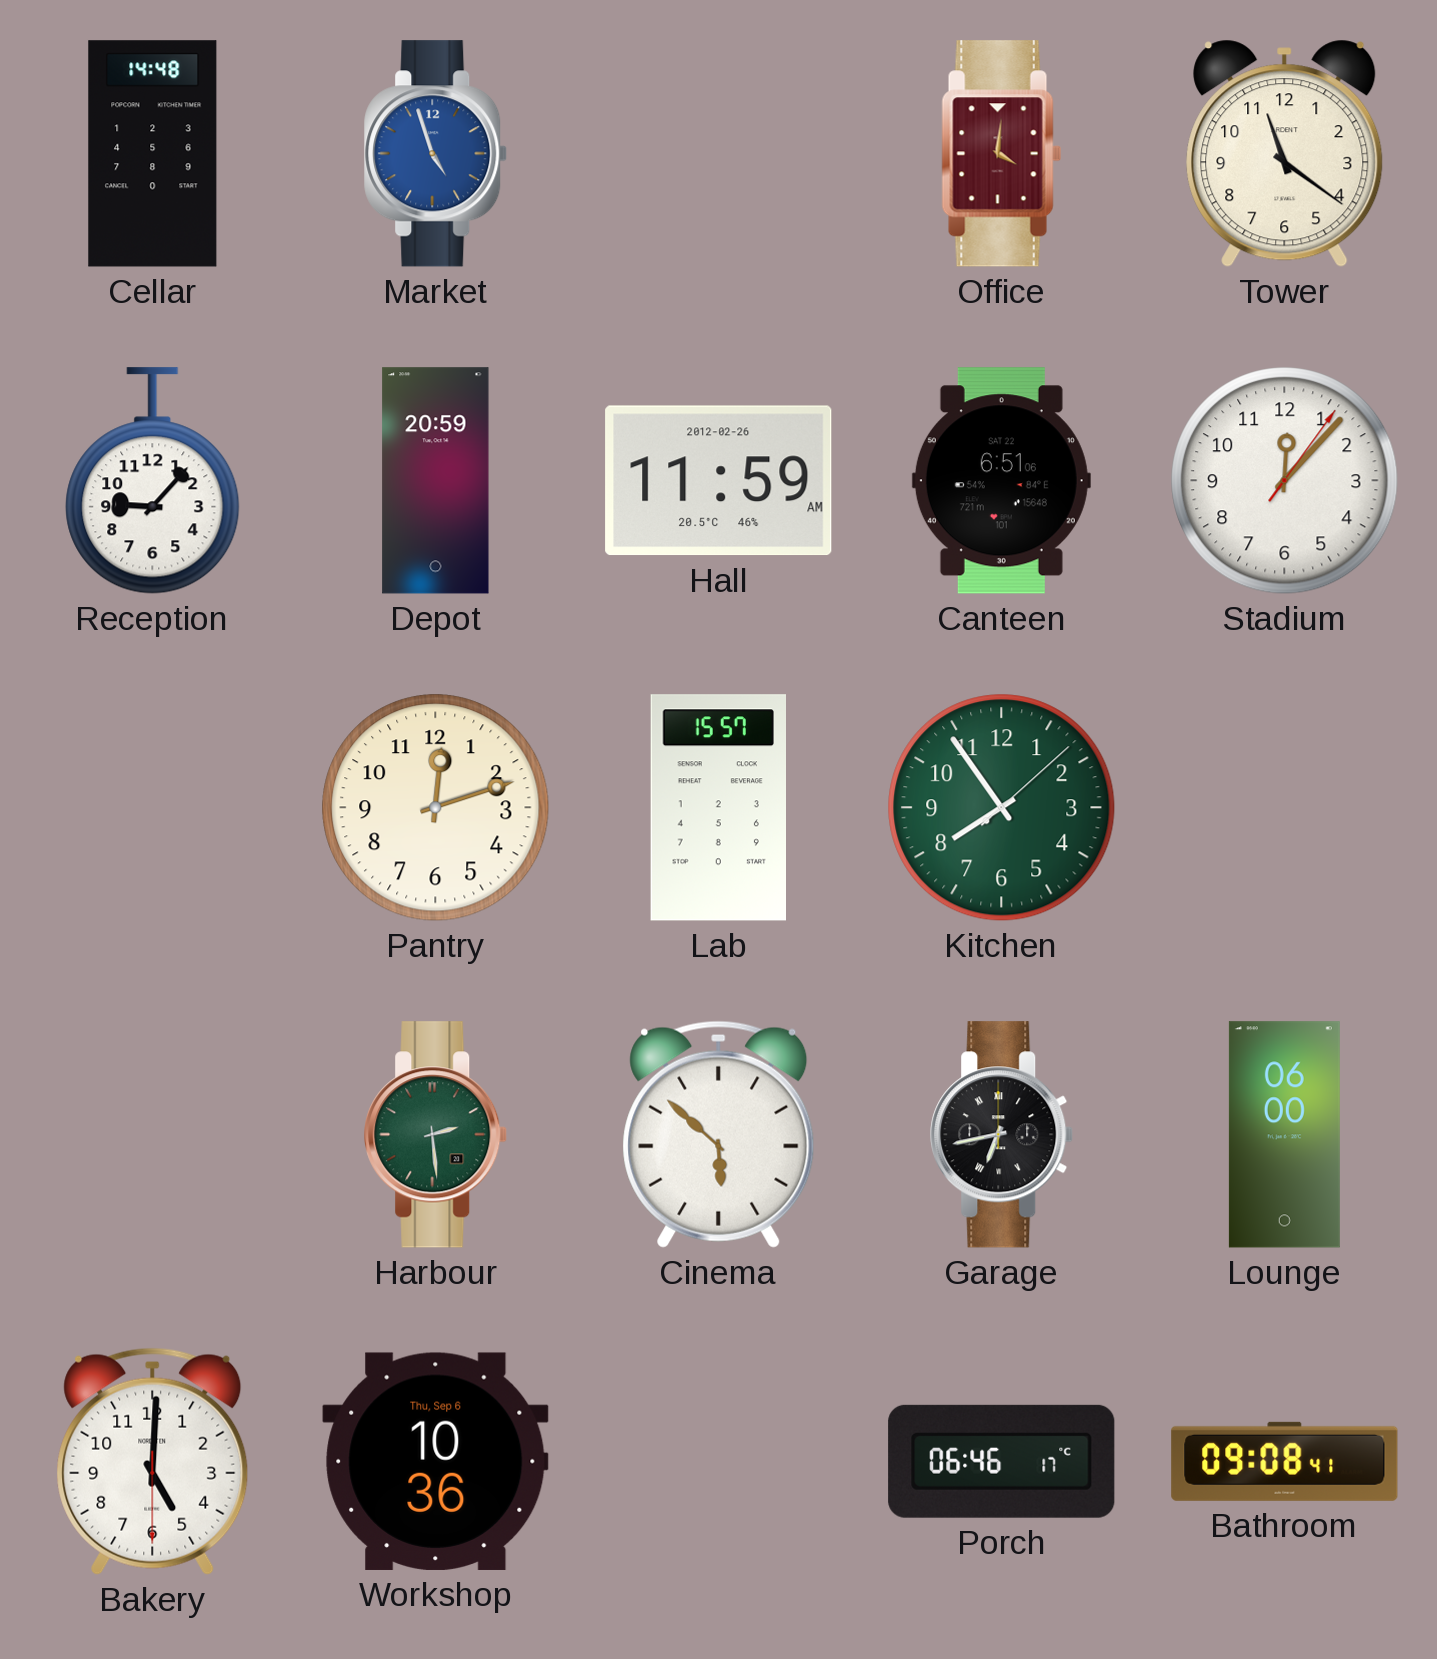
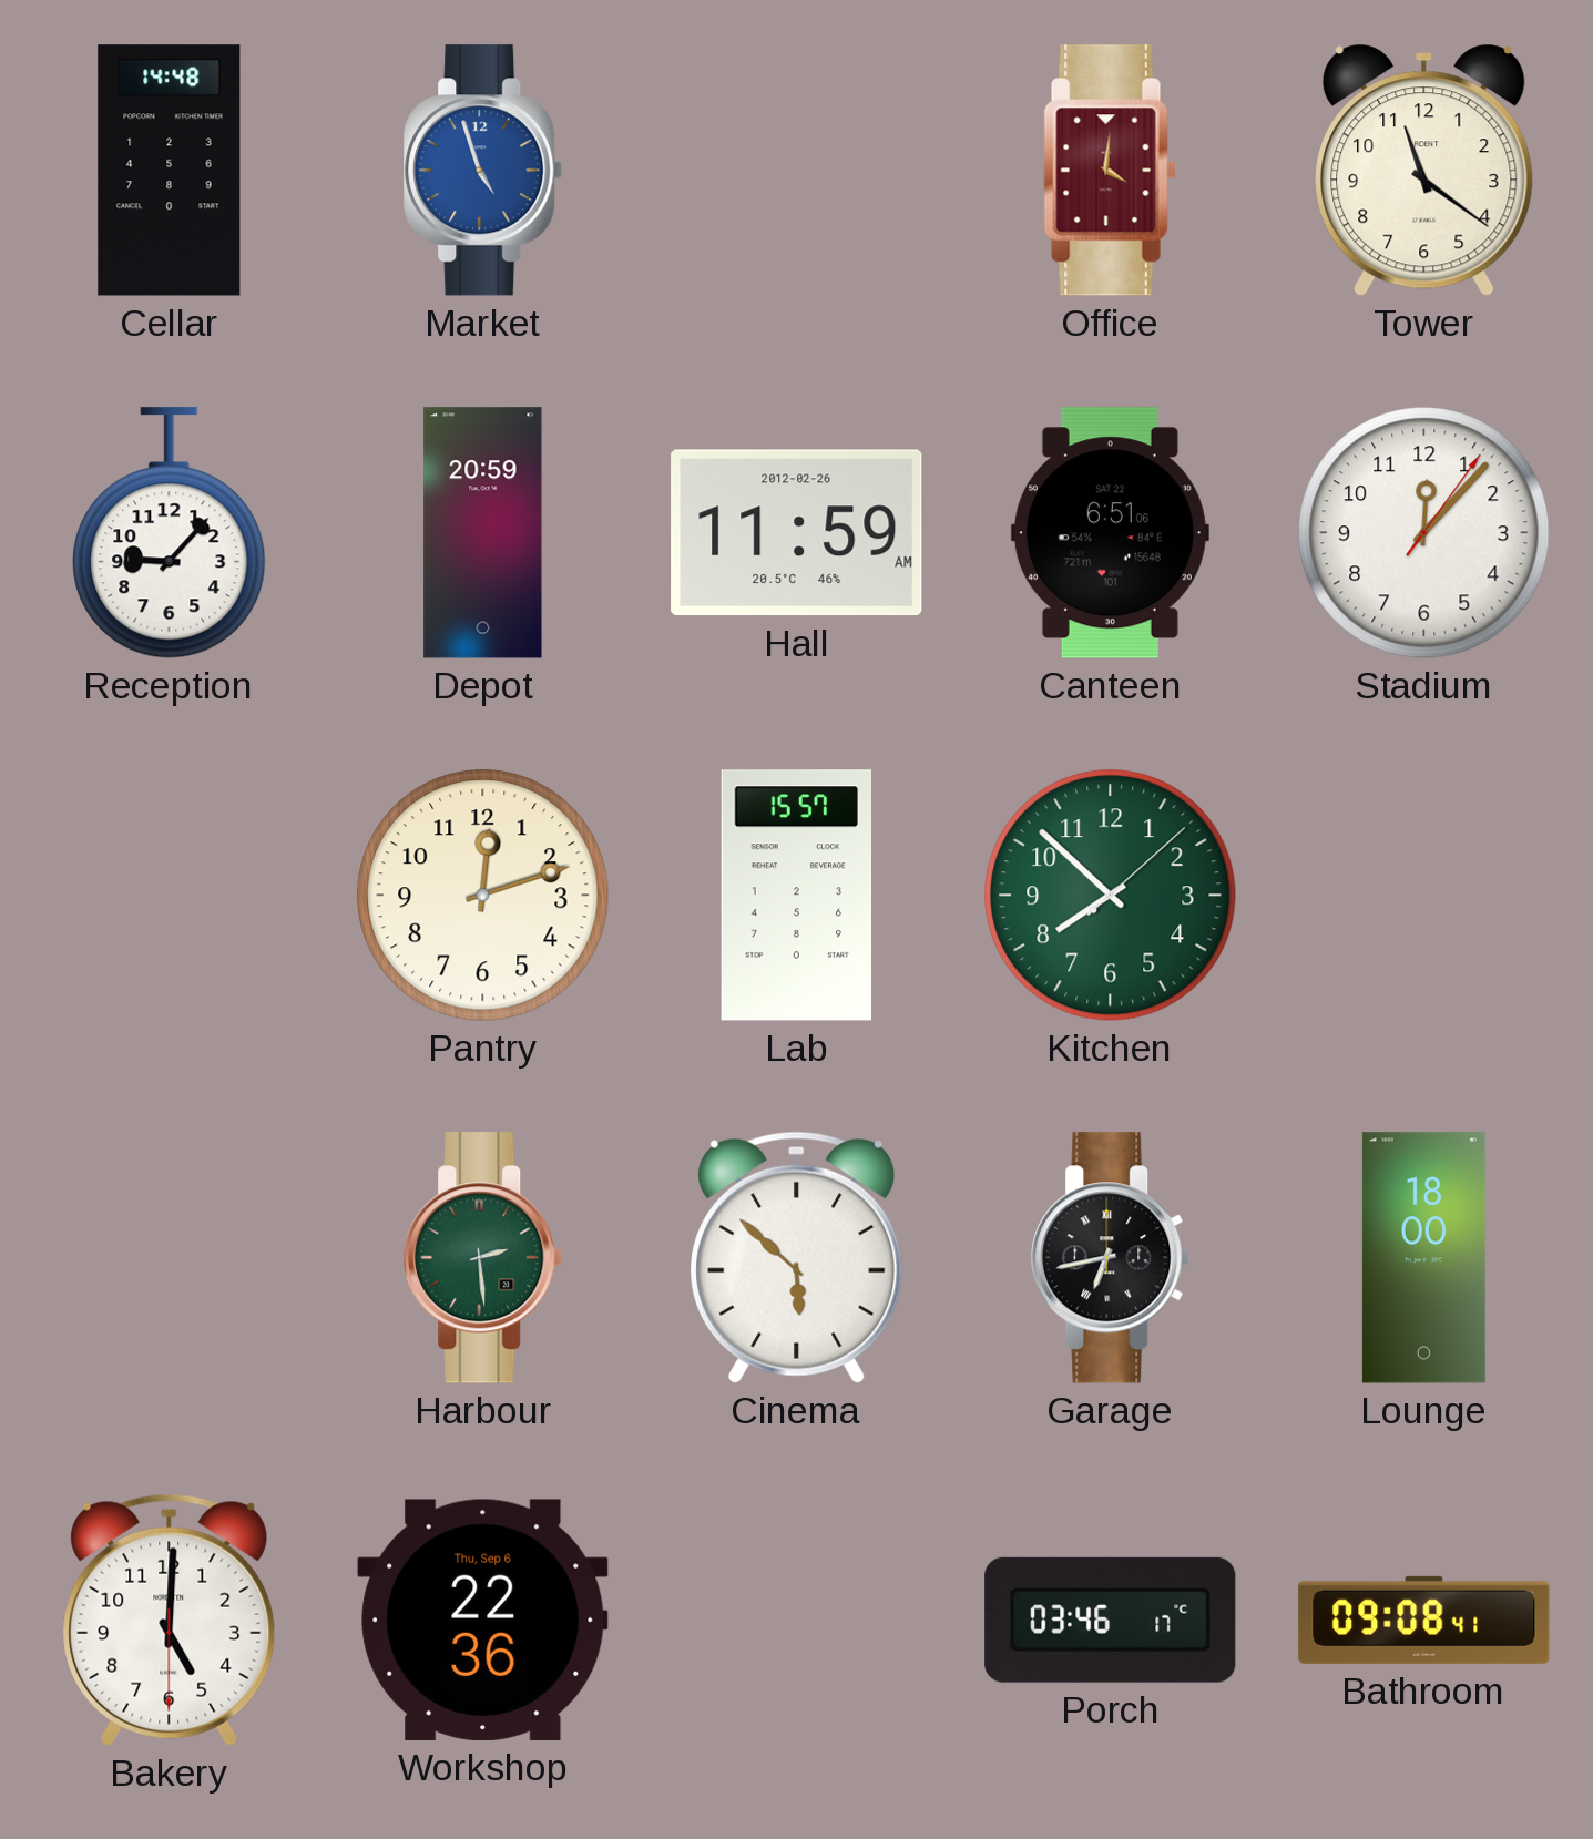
Kitchen: 7:54 -> 7:52
Lounge: 06:00 -> 18:00
Workshop: 10:36 -> 22:36
Porch: 06:46 -> 03:46
